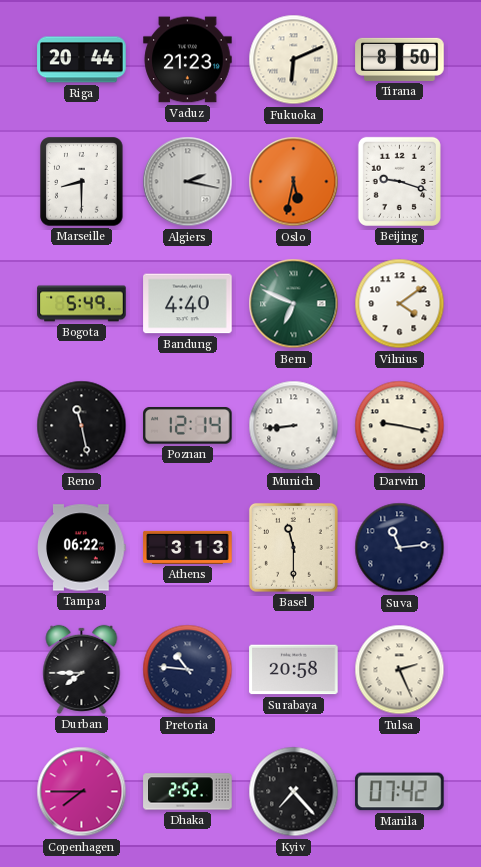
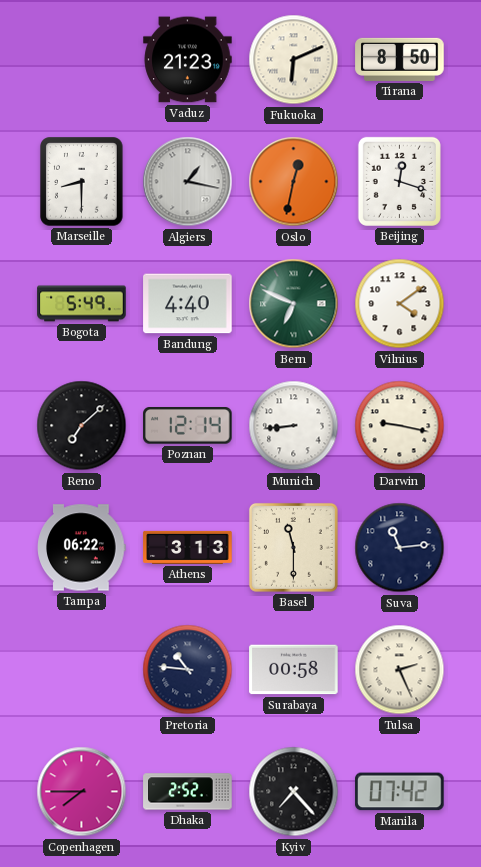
Riga: 20:44 -> none
Algiers: 2:17 -> 1:17
Oslo: 5:32 -> 12:32
Beijing: 9:18 -> 12:18
Reno: 11:28 -> 7:08
Durban: 7:45 -> none
Surabaya: 20:58 -> 00:58
